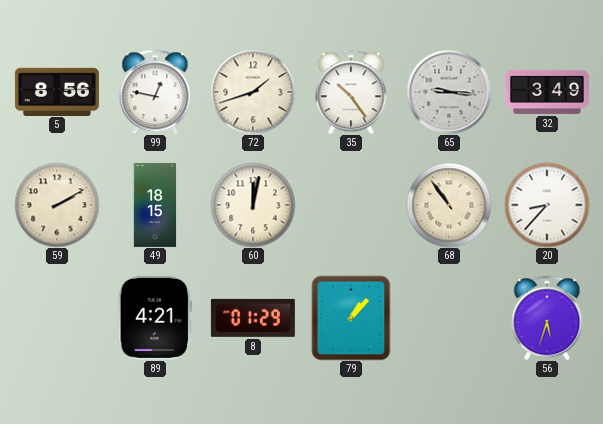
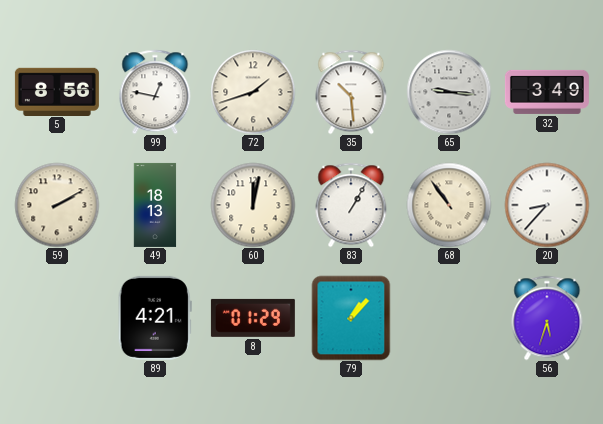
35: 10:24 -> 10:29
49: 18:15 -> 18:13
83: none -> 1:05
